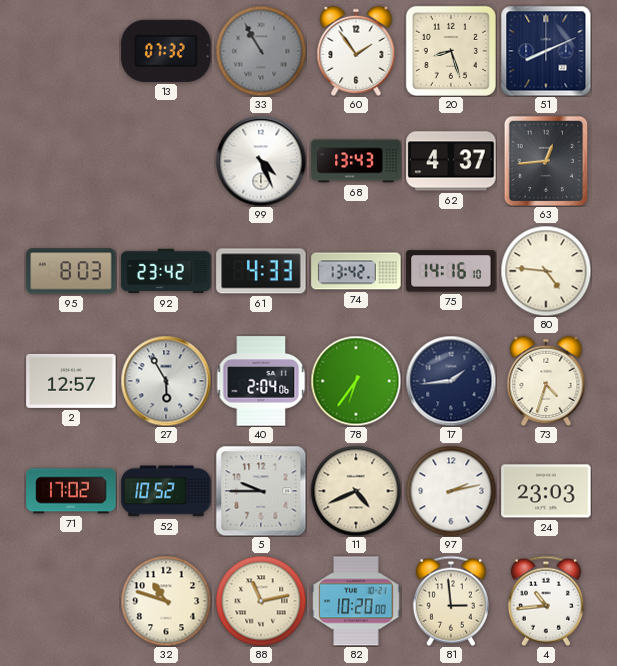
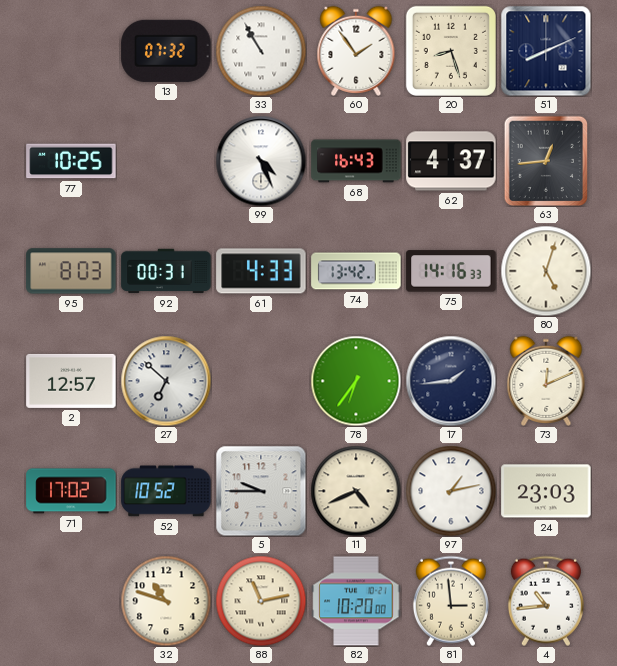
33 dial: grey -> white
77: none -> 10:25
68: 13:43 -> 16:43
92: 23:42 -> 00:31
75: 14:16:10 -> 14:16:33
80: 4:46 -> 5:03
27: 5:55 -> 6:52
40: 2:04 -> none
73: 4:33 -> 12:11
97: 2:13 -> 1:13
